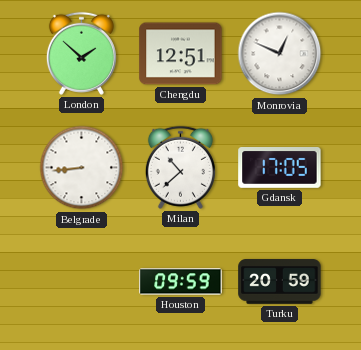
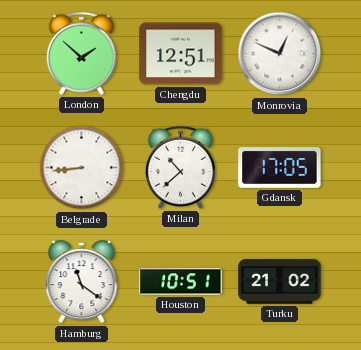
Hamburg: none -> 11:21
Houston: 09:59 -> 10:51
Turku: 20:59 -> 21:02
